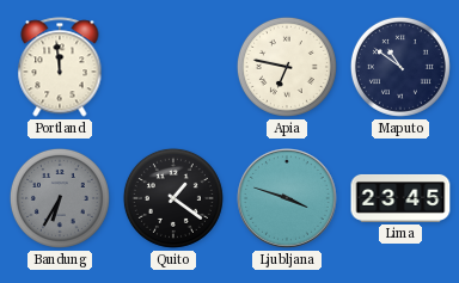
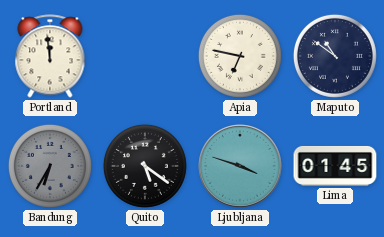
Quito: 1:21 -> 5:21
Lima: 23:45 -> 01:45
